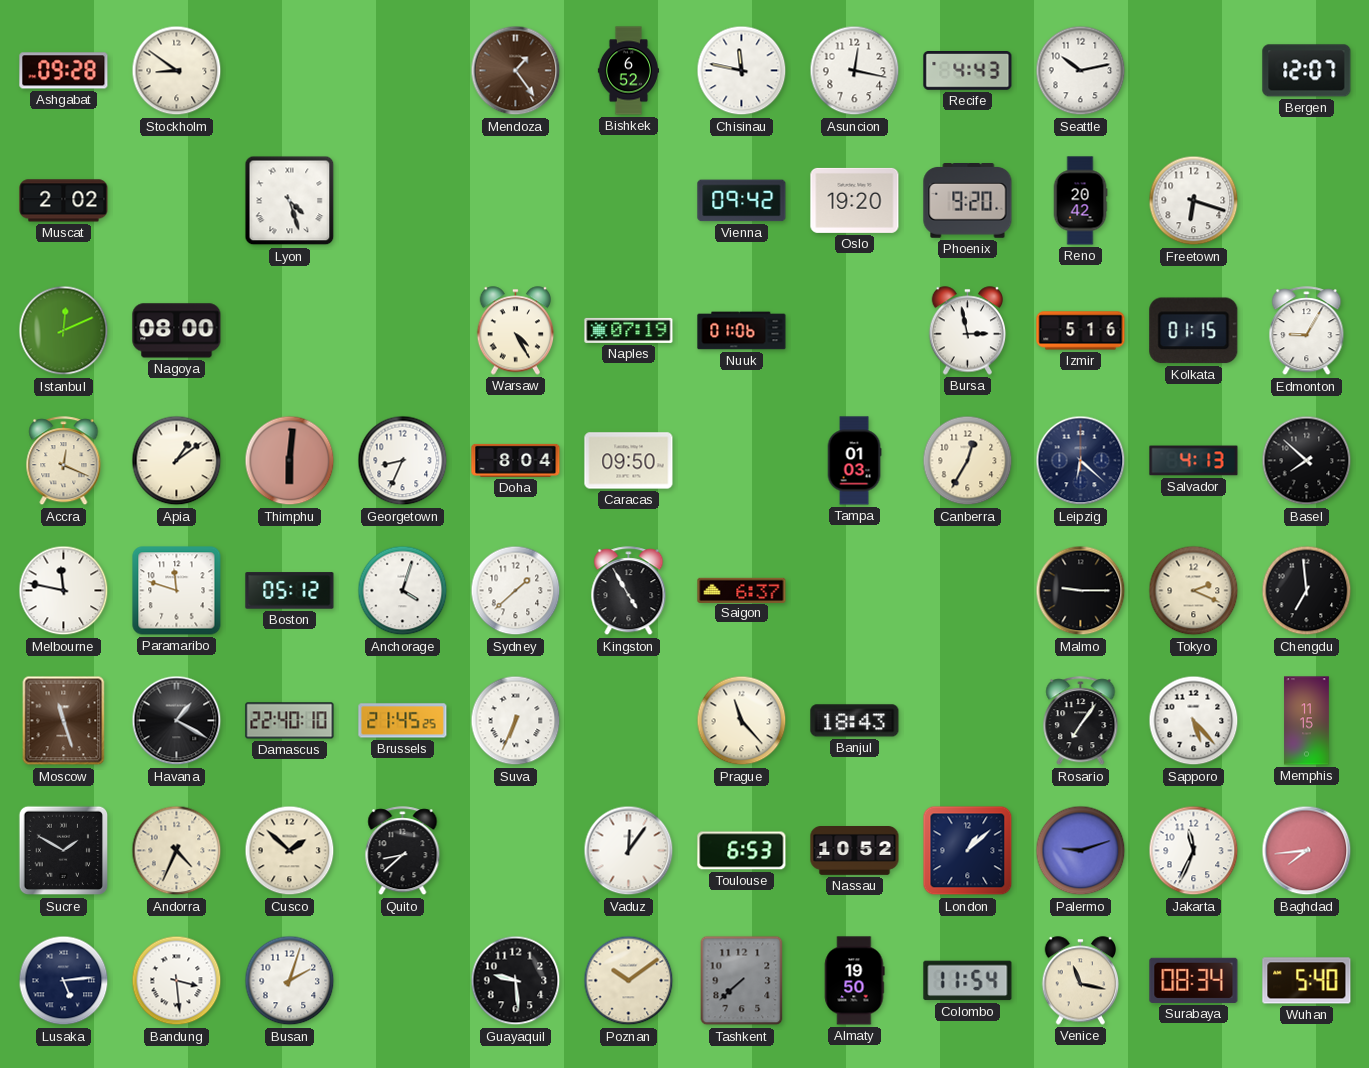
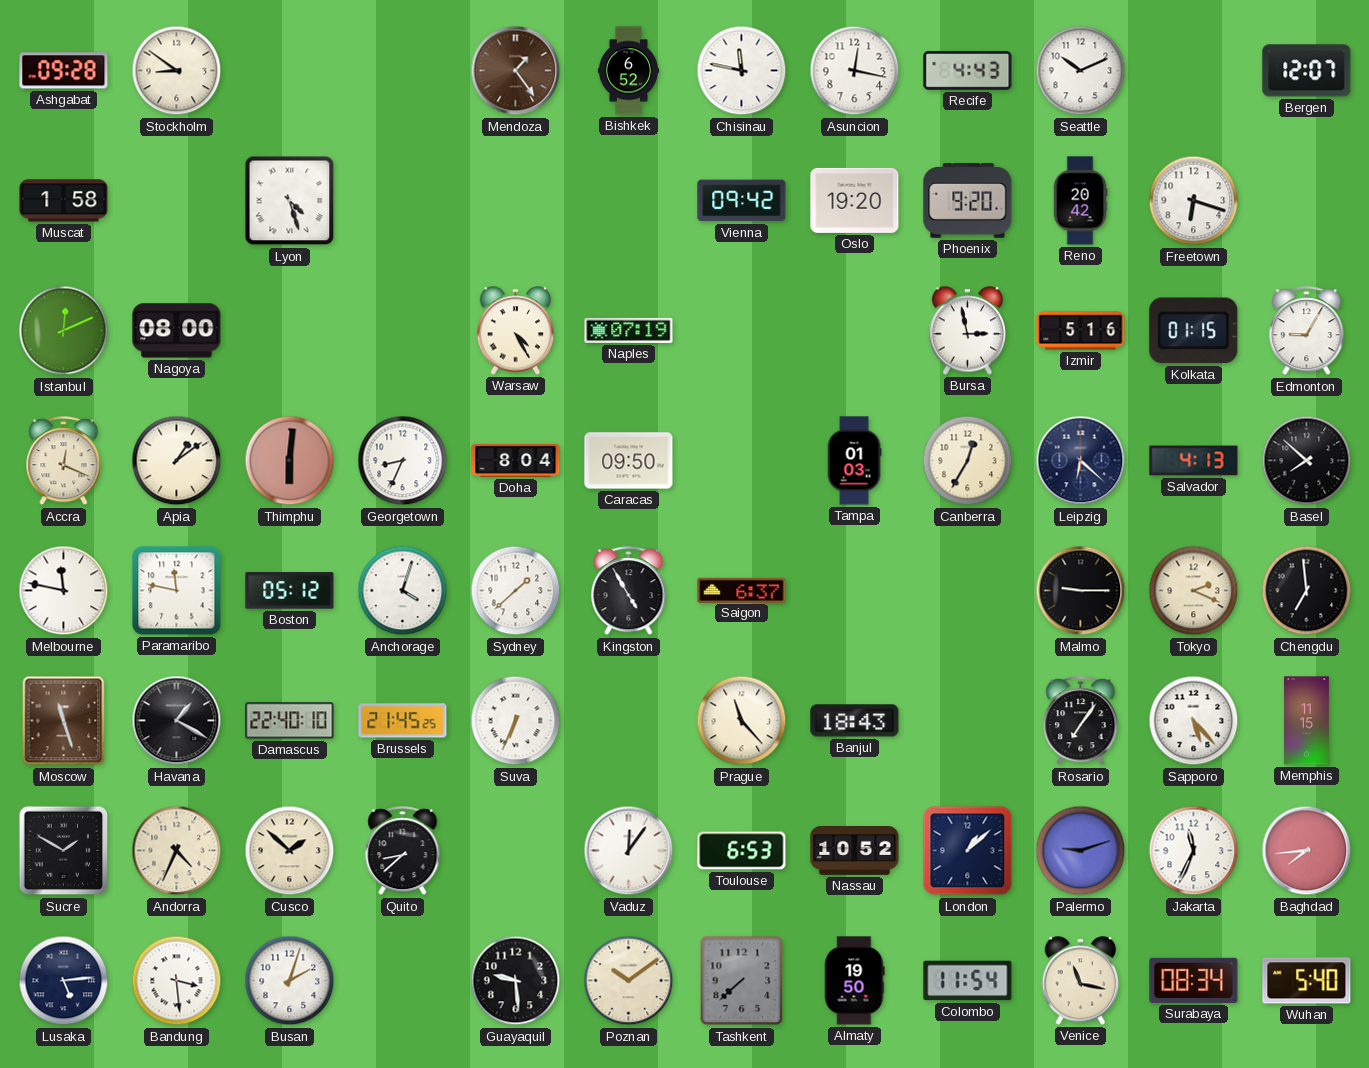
Seattle: 10:13 -> 10:11
Muscat: 2:02 -> 1:58
Nuuk: 01:06 -> none
Paramaribo: 11:48 -> 11:47
